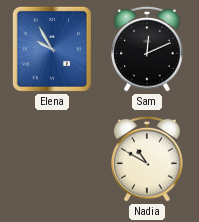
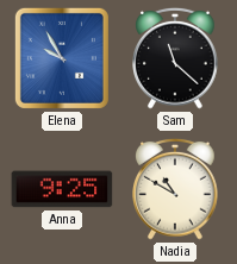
Sam: 12:11 -> 11:22
Anna: none -> 9:25
